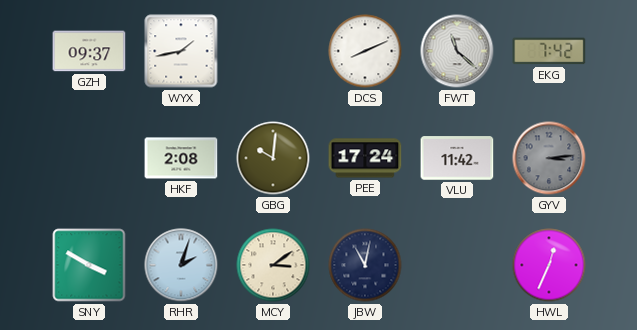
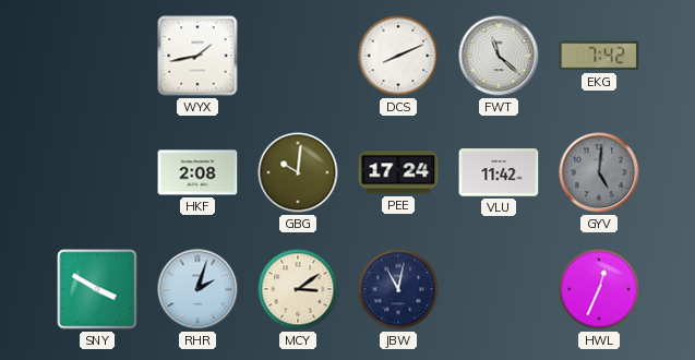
GZH: 09:37 -> none
GYV: 3:14 -> 5:01
